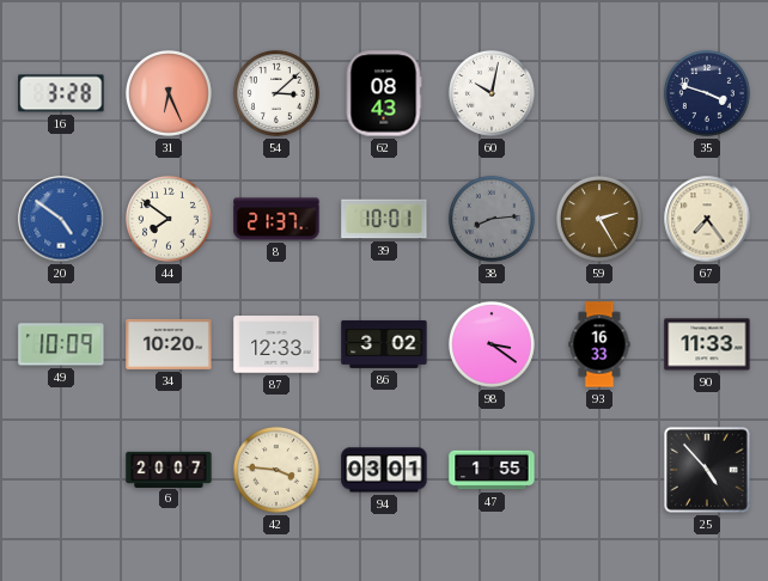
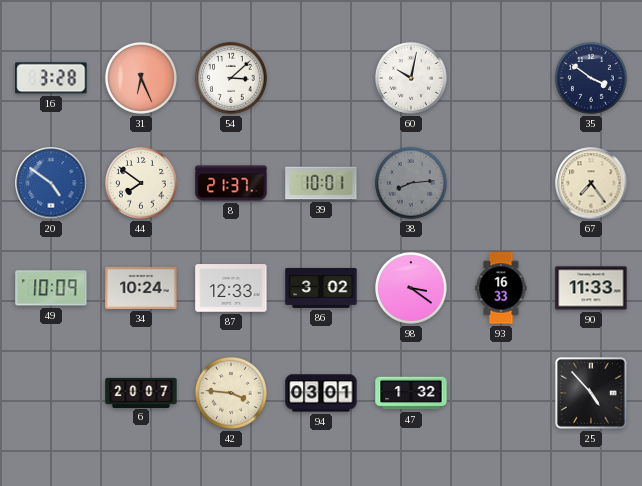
62: 08:43 -> none
35: 3:48 -> 3:51
59: 2:25 -> none
34: 10:20 -> 10:24
47: 1:55 -> 1:32
